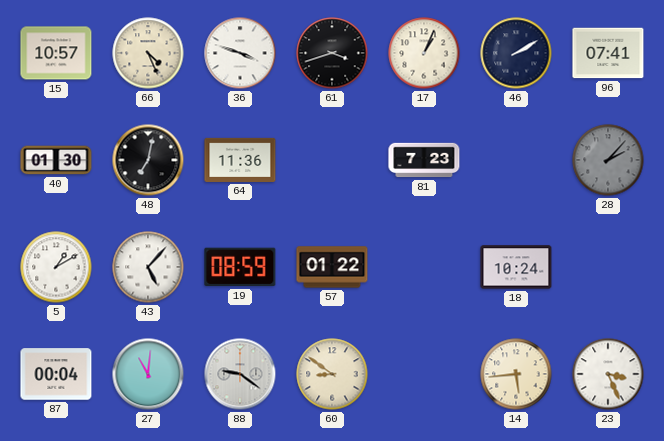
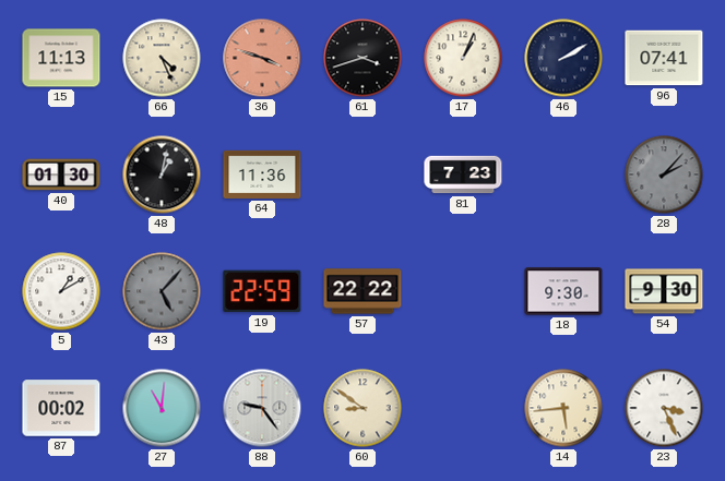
15: 10:57 -> 11:13
36 dial: white -> salmon
48: 7:02 -> 1:02
43 dial: white -> grey
19: 08:59 -> 22:59
57: 01:22 -> 22:22
18: 10:24 -> 9:30
54: none -> 9:30
87: 00:04 -> 00:02
88: 9:21 -> 9:24
